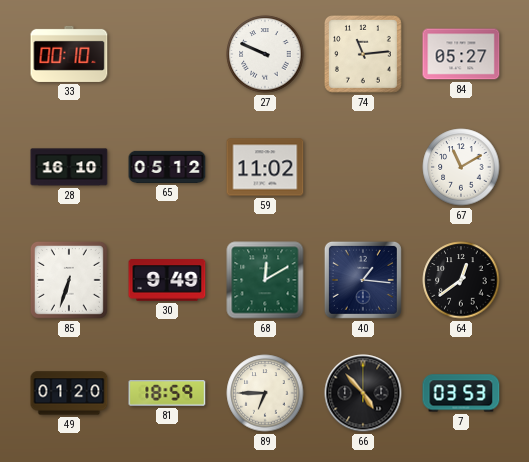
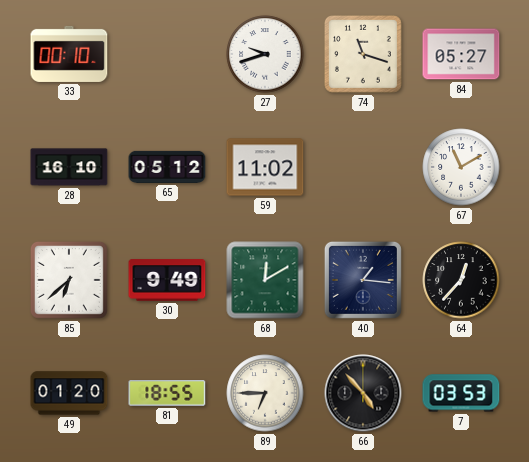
27: 9:49 -> 9:42
74: 11:14 -> 11:18
85: 6:33 -> 6:38
64: 12:39 -> 12:37
81: 18:59 -> 18:55
